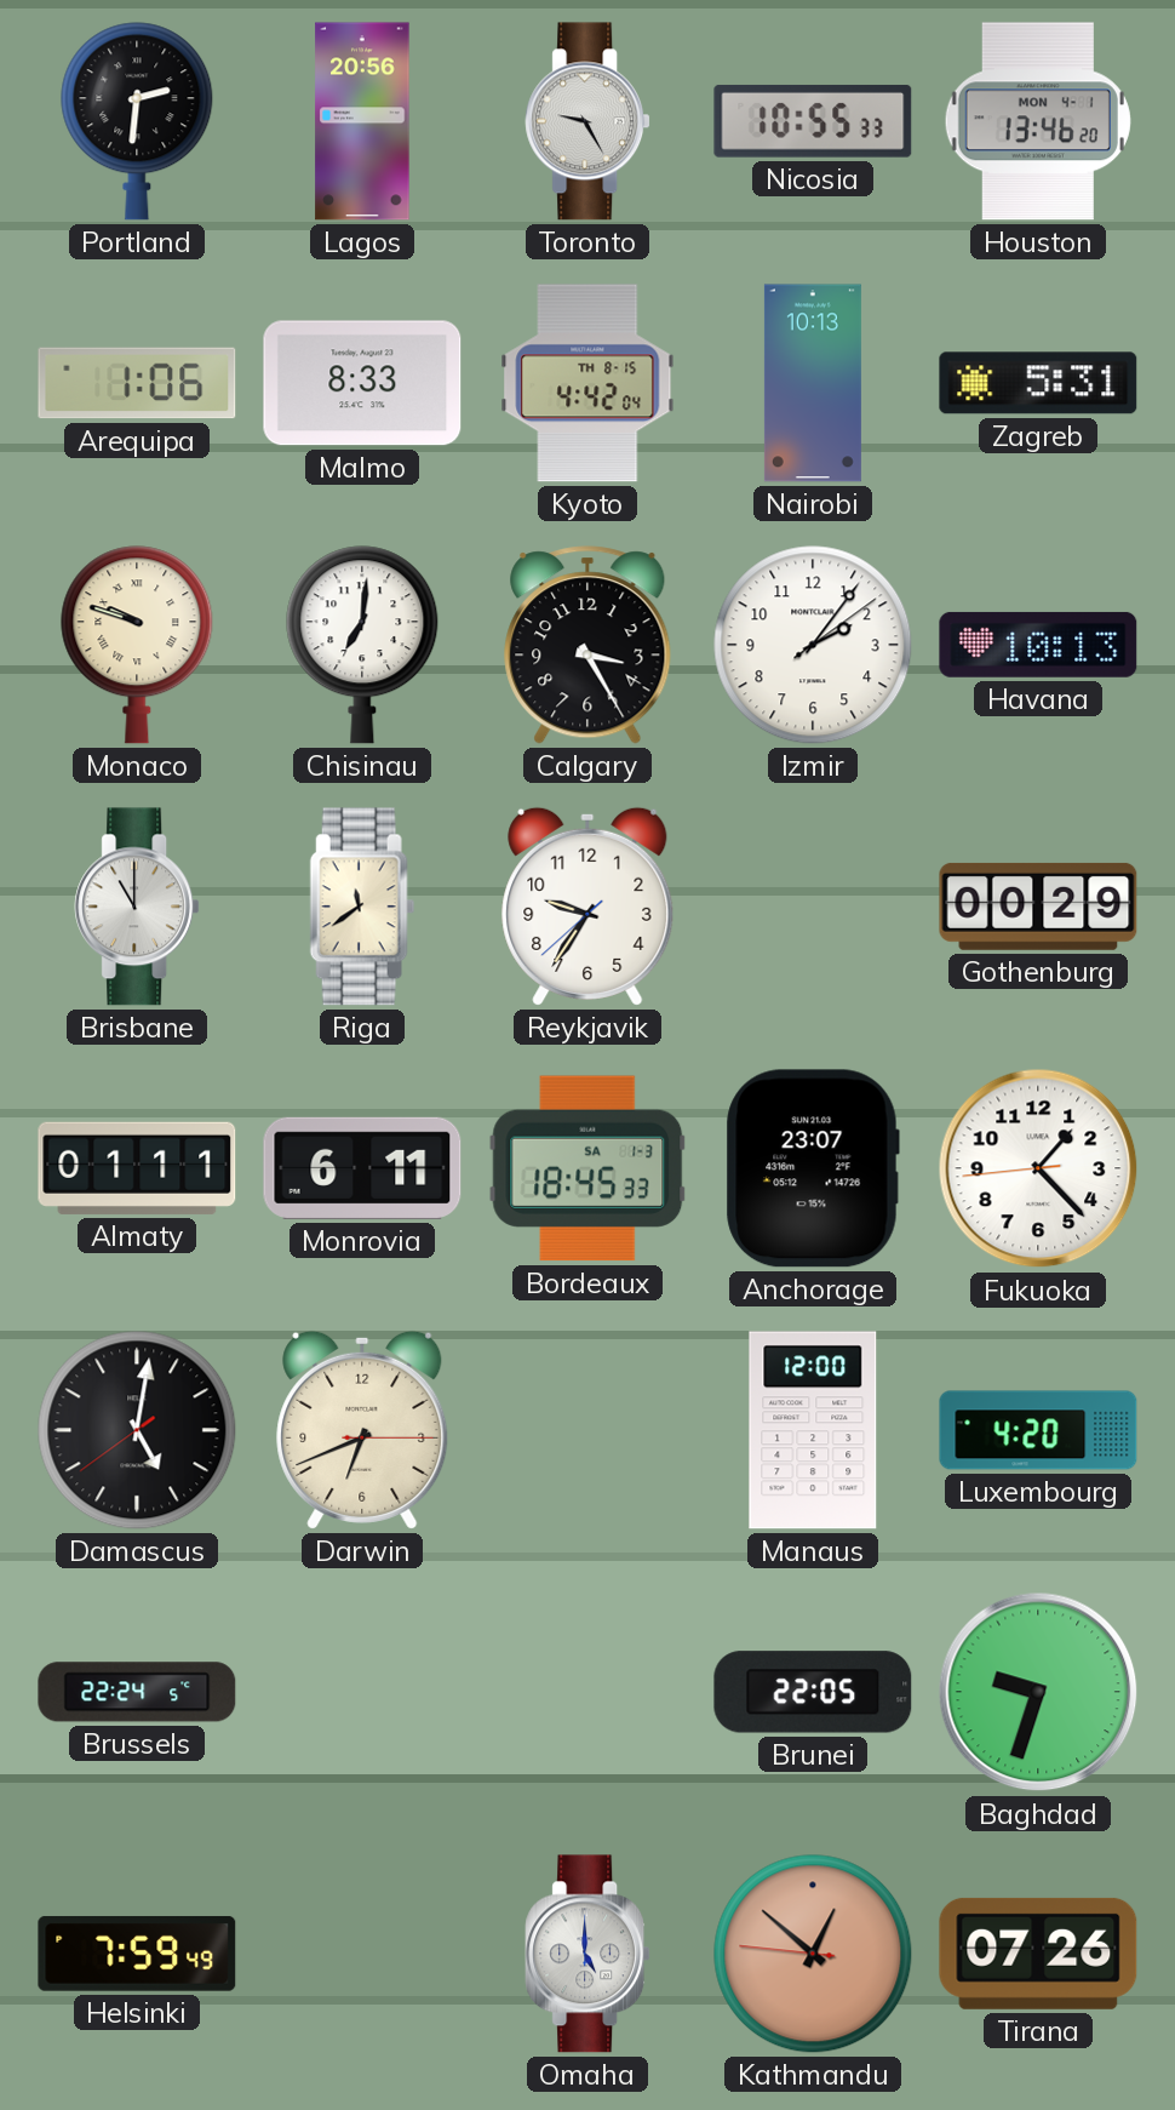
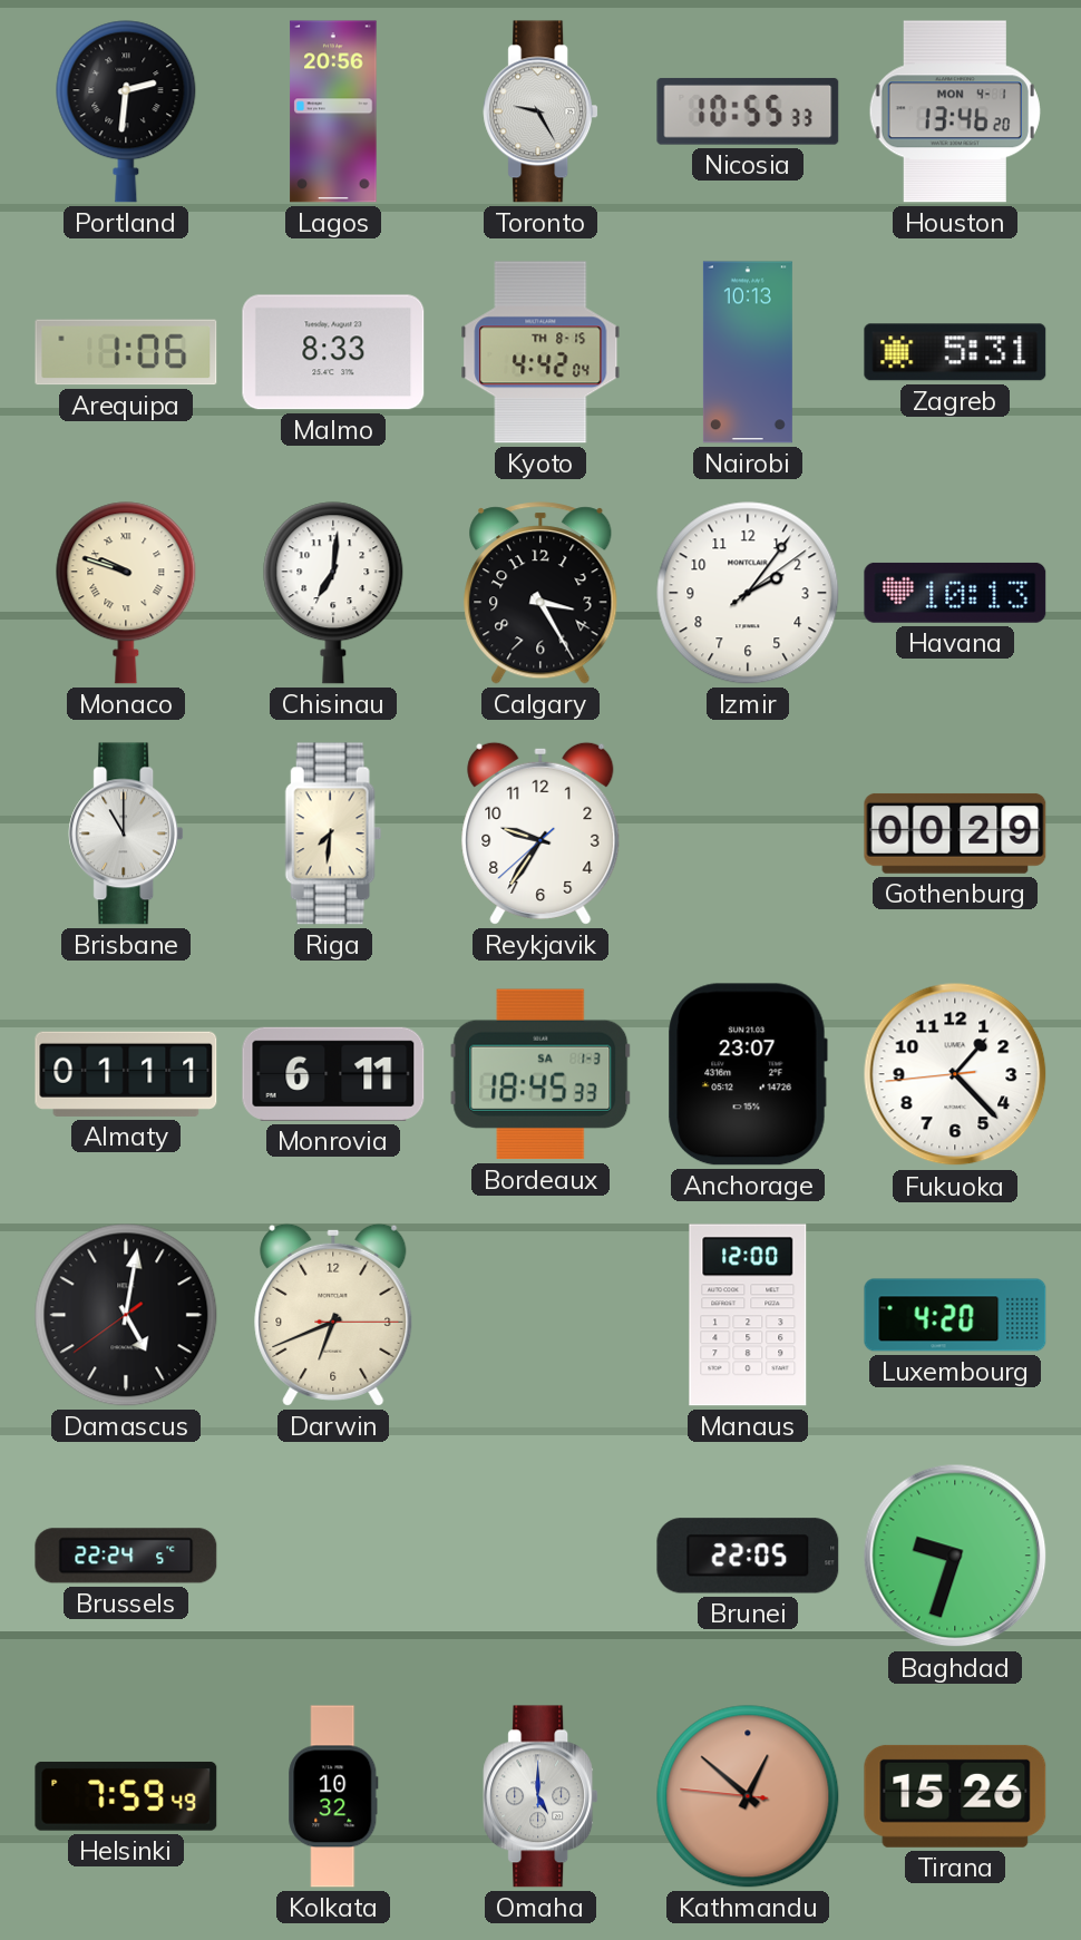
Riga: 11:39 -> 7:31
Kolkata: none -> 10:32
Tirana: 07:26 -> 15:26
